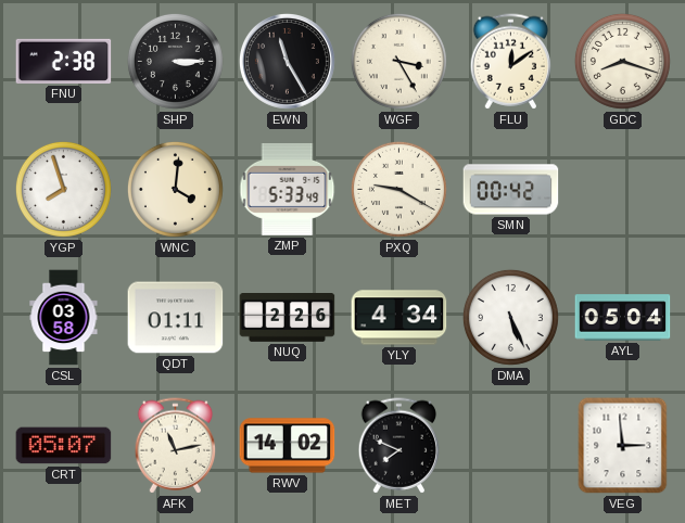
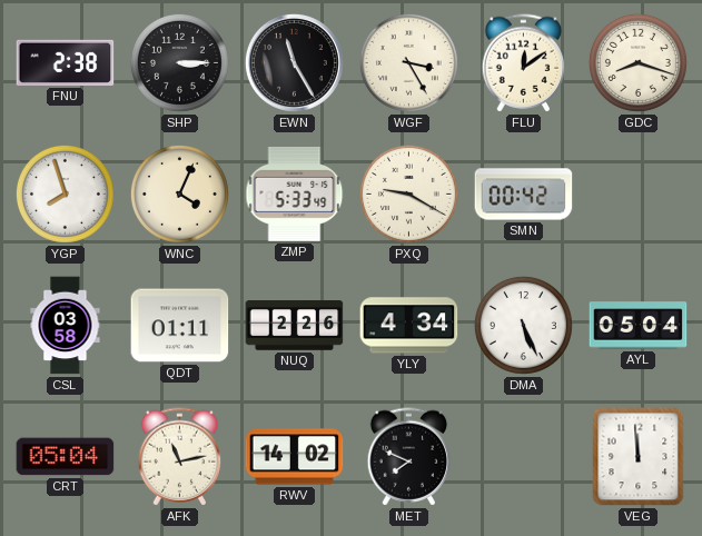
WNC: 4:01 -> 4:04
CRT: 05:07 -> 05:04
VEG: 2:59 -> 11:59
